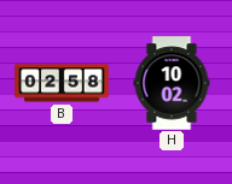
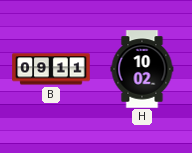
B: 02:58 -> 09:11
